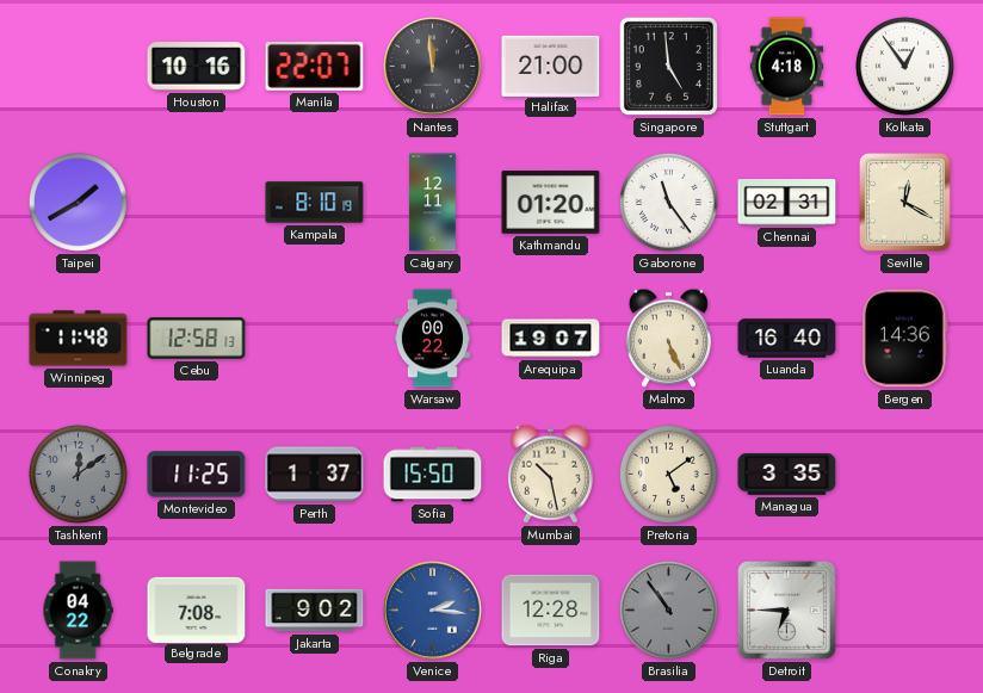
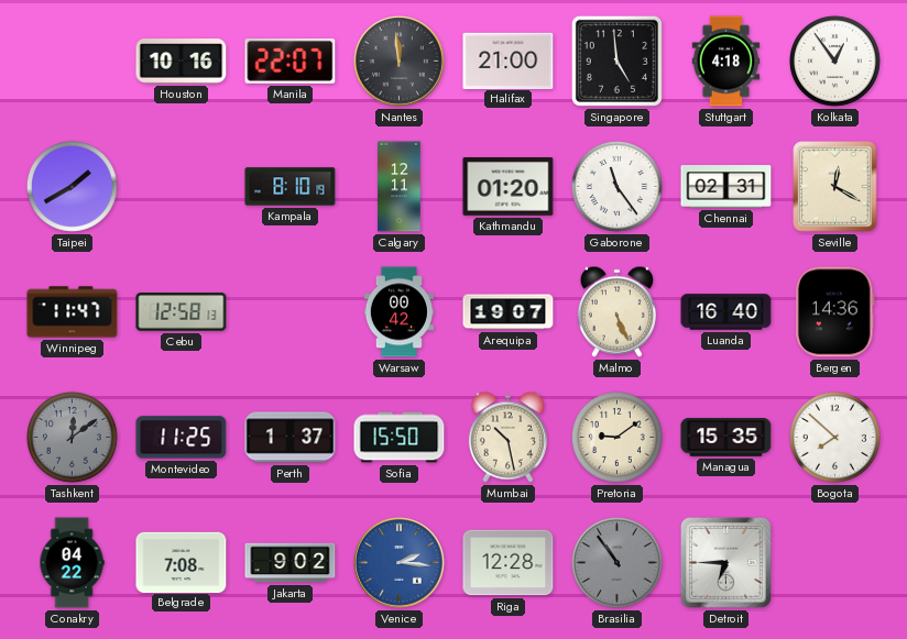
Winnipeg: 11:48 -> 11:47
Warsaw: 00:22 -> 00:42
Pretoria: 5:09 -> 9:09
Managua: 3:35 -> 15:35
Bogota: none -> 7:52
